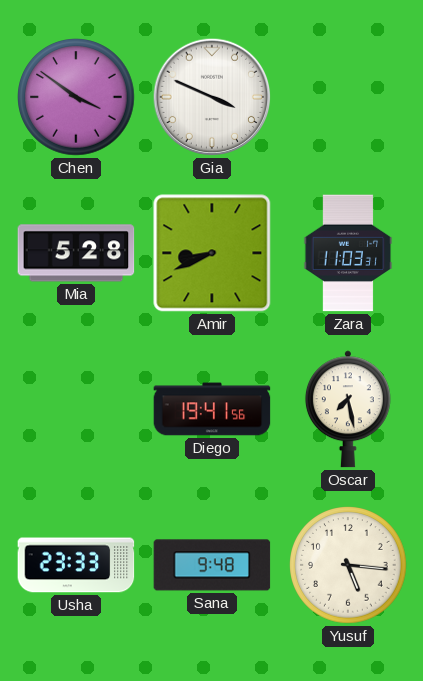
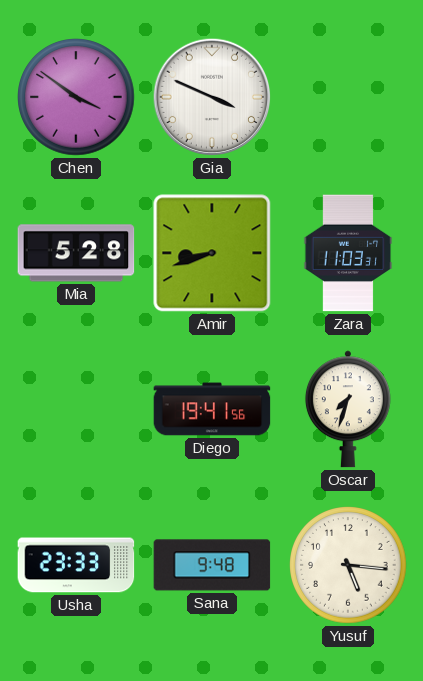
Amir: 8:41 -> 8:42
Oscar: 7:28 -> 7:33
